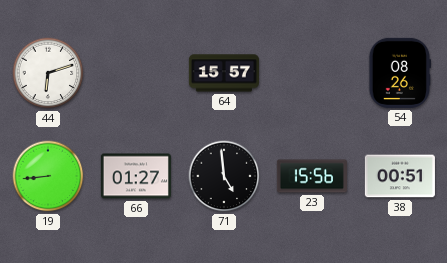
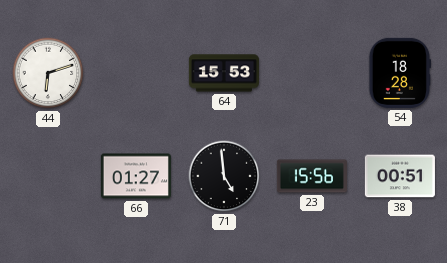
64: 15:57 -> 15:53
54: 08:26 -> 18:28
19: 8:44 -> none
